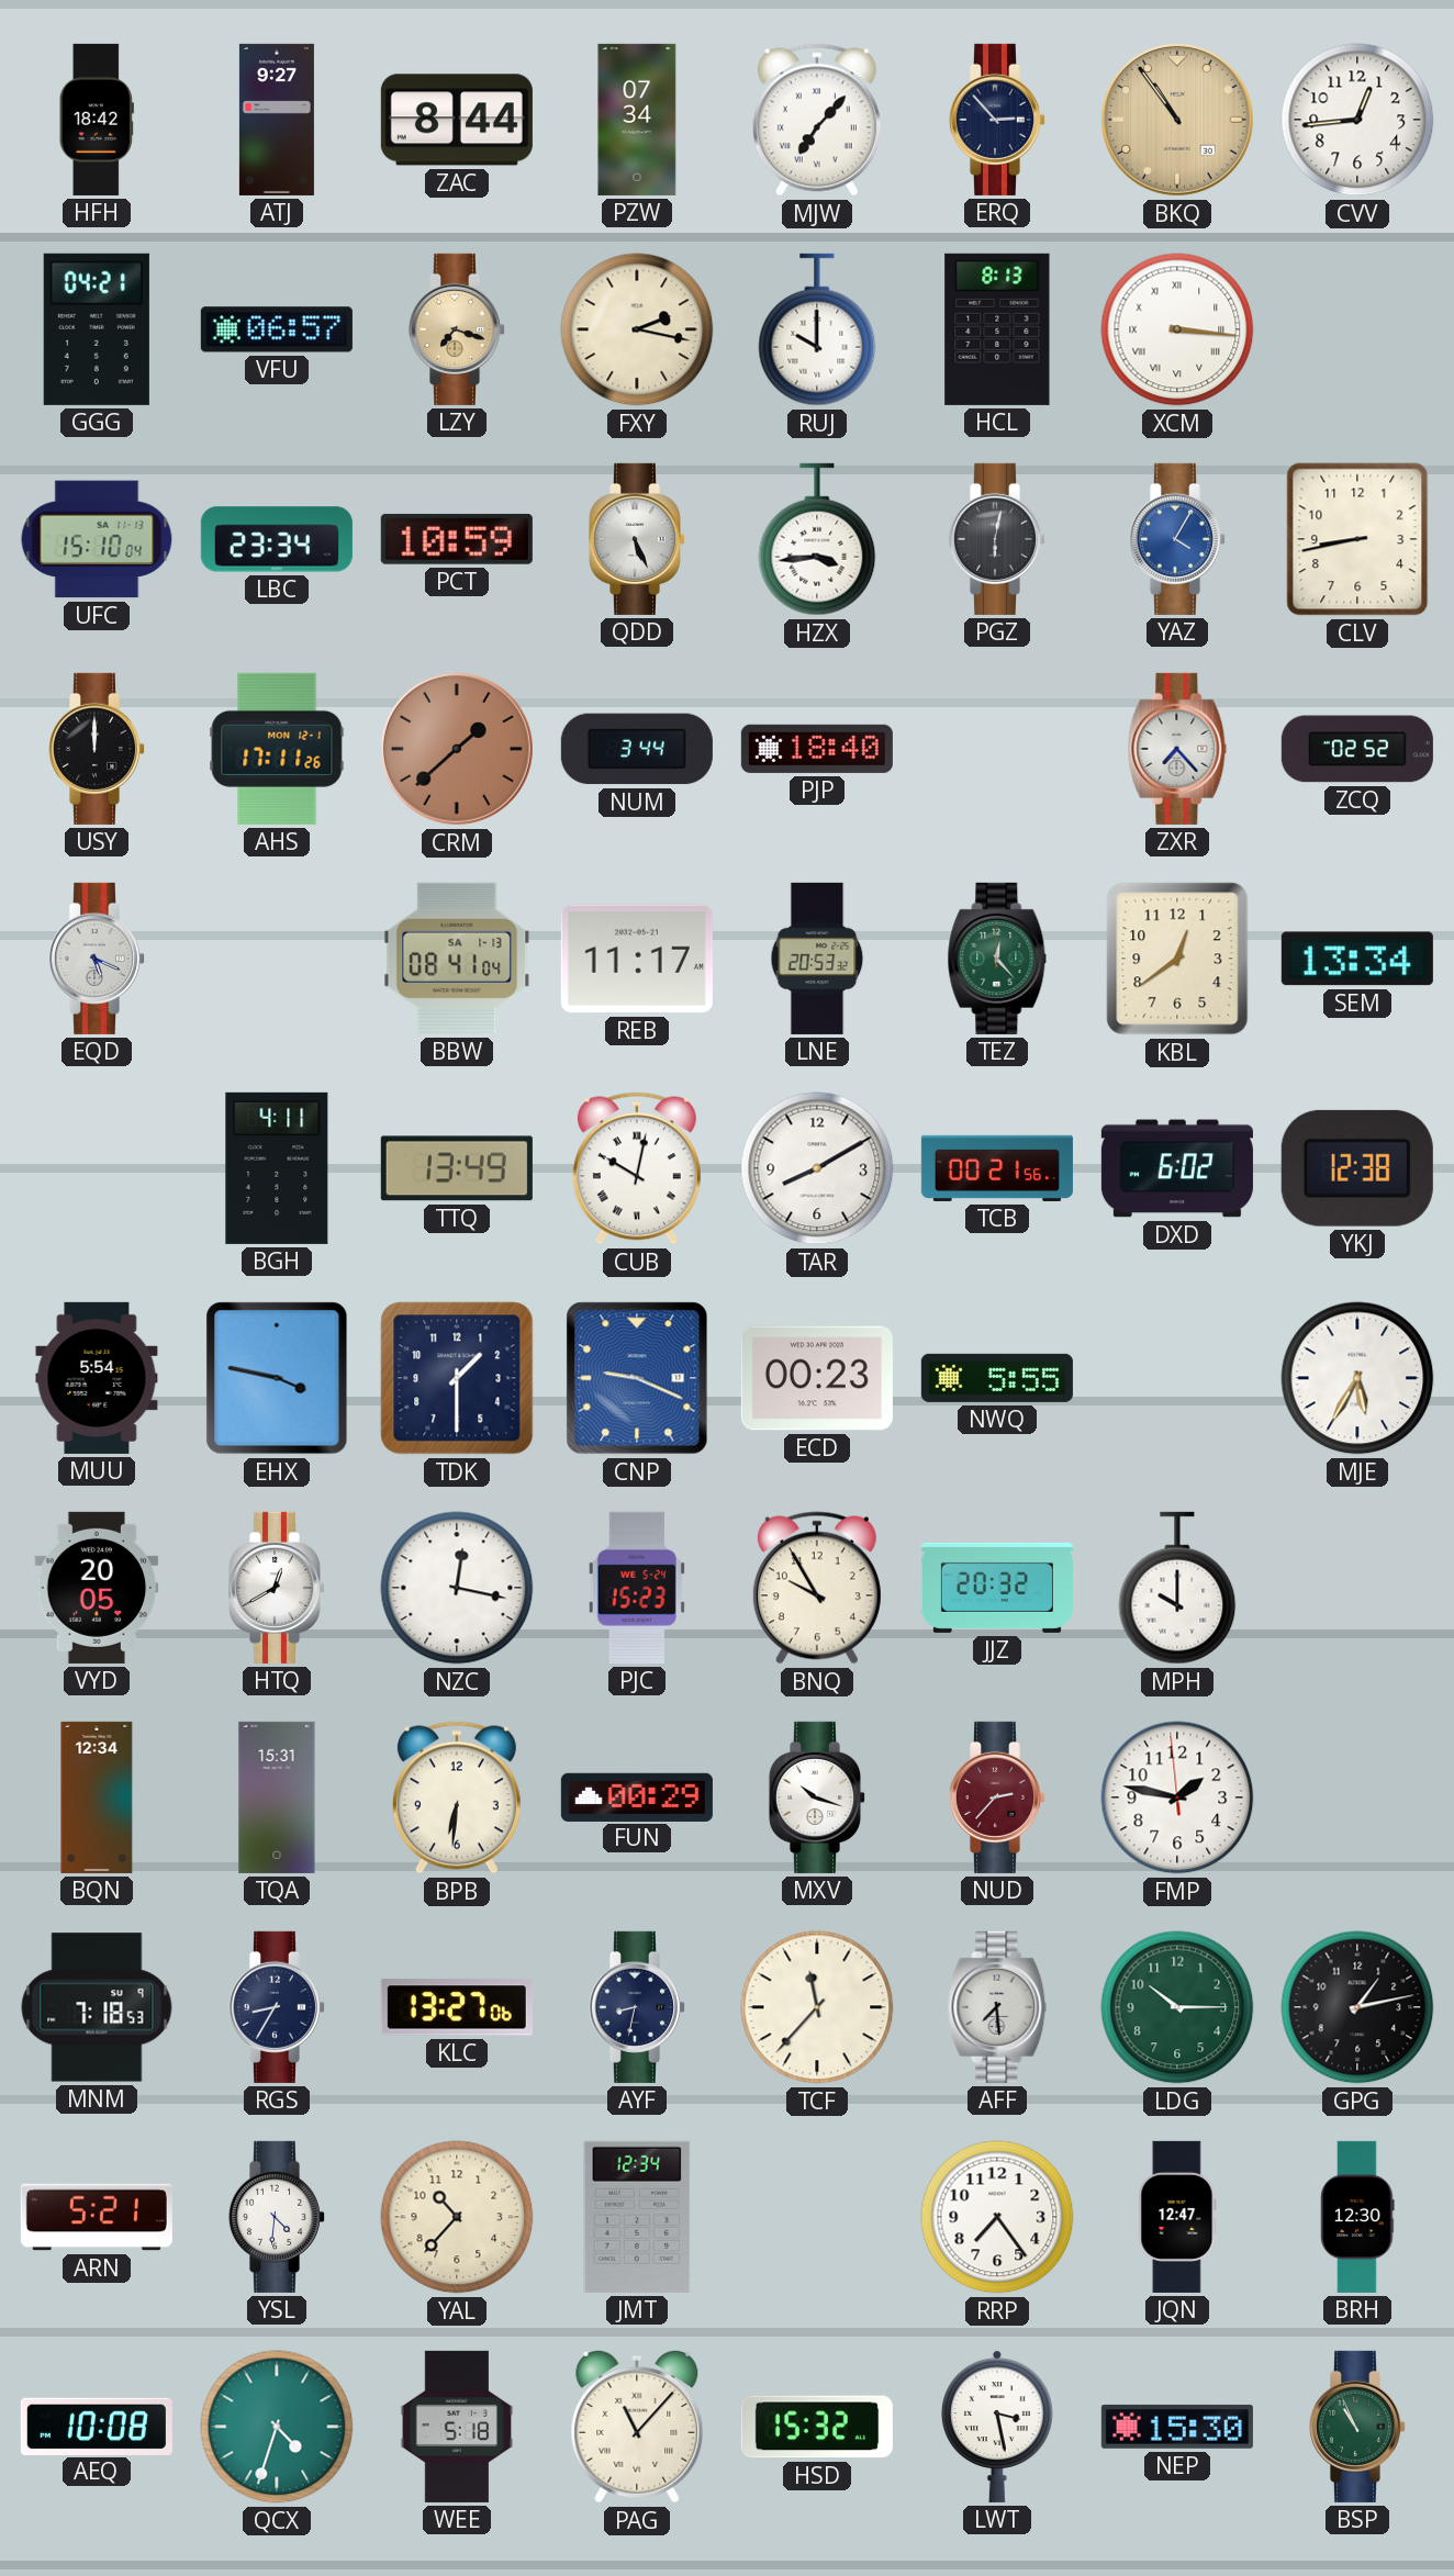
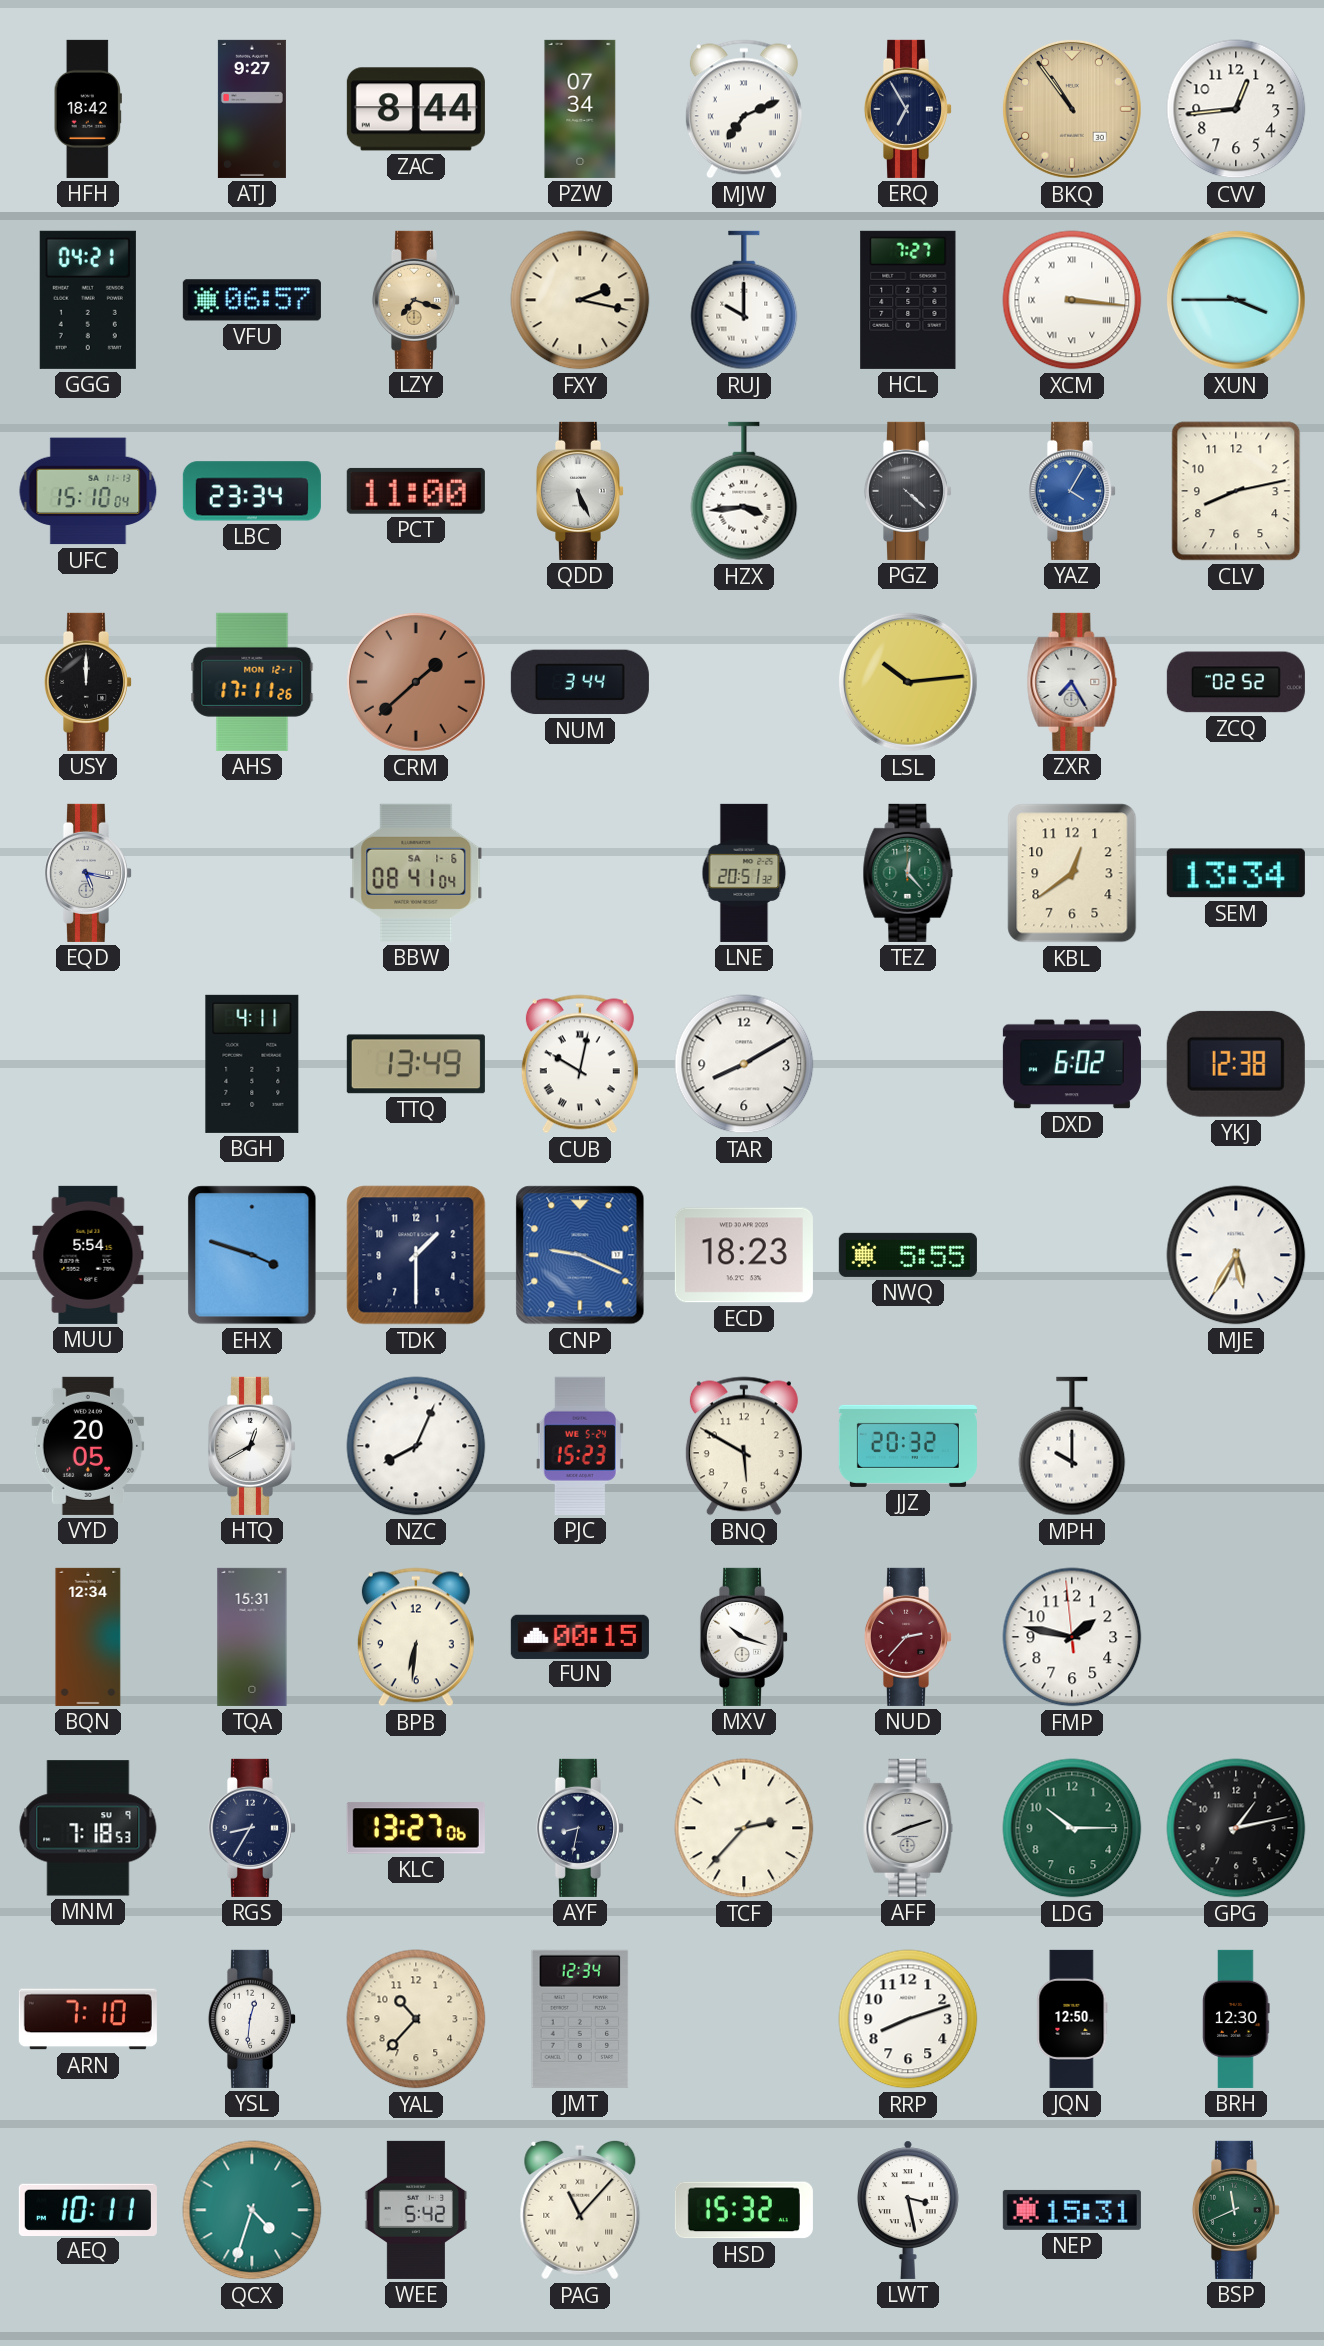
MJW: 7:07 -> 7:11
ERQ: 2:53 -> 6:55
HCL: 8:13 -> 7:27
XUN: none -> 3:45
PCT: 10:59 -> 11:00
PGZ: 6:02 -> 4:22
CLV: 8:43 -> 8:13
PJP: 18:40 -> none
LSL: none -> 10:14
ZXR: 7:23 -> 7:25
EQD: 5:19 -> 5:17
BBW date: SA 1-13 -> SA 1-6
REB: 11:17 -> none
LNE: 20:53 -> 20:51
TCB: 00:21 -> none
EHX: 3:47 -> 3:48
ECD: 00:23 -> 18:23
NZC: 12:17 -> 8:04
BNQ: 9:55 -> 5:50
FUN: 00:29 -> 00:15
TCF: 11:37 -> 2:37
AFF: 7:29 -> 8:12
ARN: 5:21 -> 7:10
YSL: 4:31 -> 12:31
RRP: 7:24 -> 8:12
JQN: 12:47 -> 12:50
AEQ: 10:08 -> 10:11
WEE: 5:18 -> 5:42
NEP: 15:30 -> 15:31
BSP: 10:56 -> 11:41
